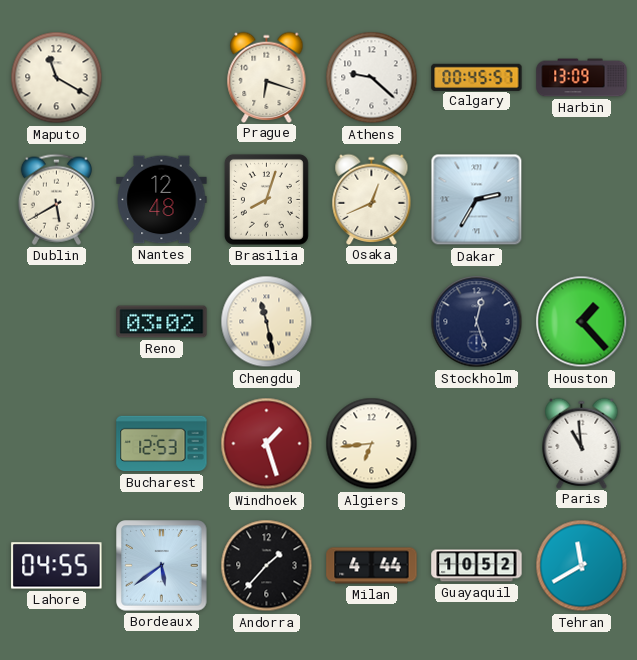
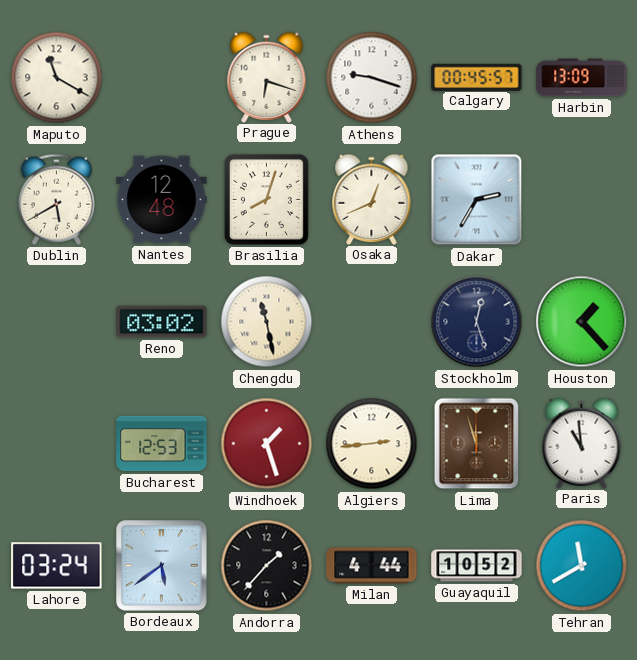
Athens: 9:22 -> 9:18
Algiers: 6:44 -> 2:44
Lima: none -> 11:57
Lahore: 04:55 -> 03:24
